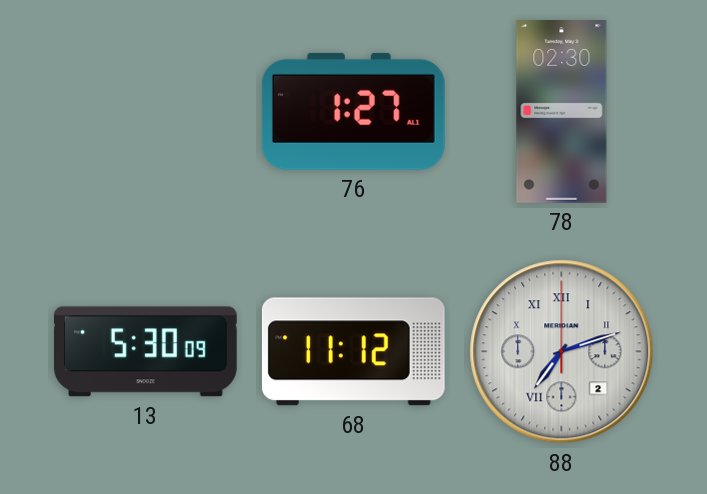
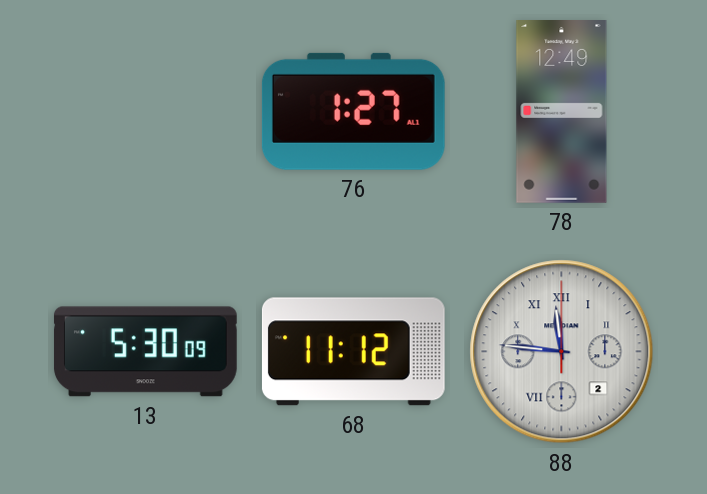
78: 02:30 -> 12:49
88: 7:12 -> 11:46
